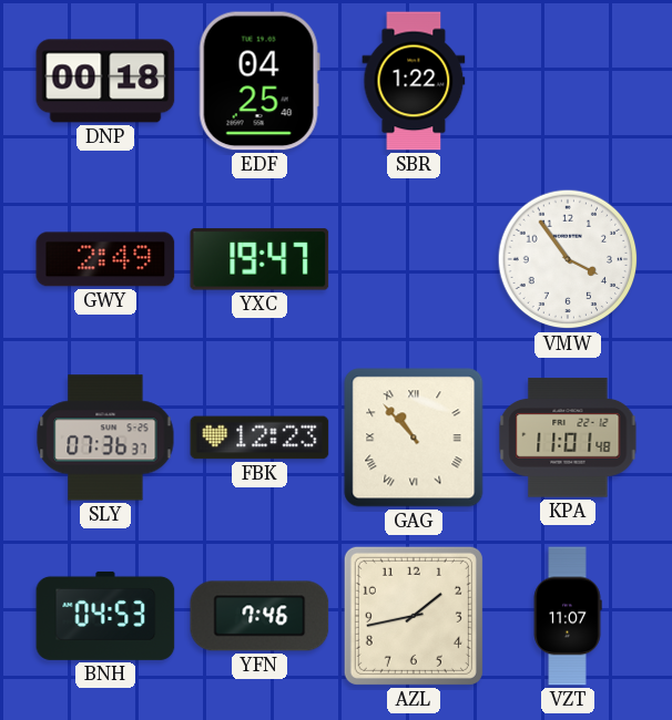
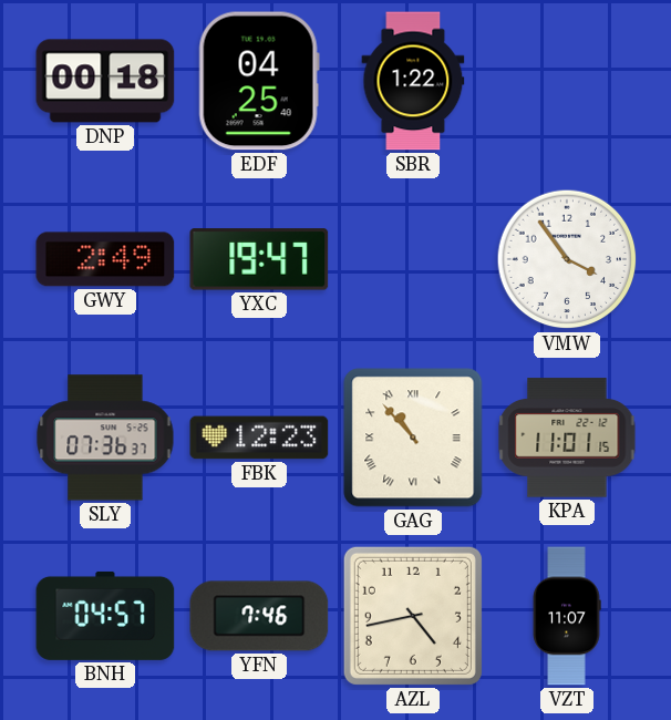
KPA: 11:01:48 -> 11:01:15
BNH: 04:53 -> 04:57
AZL: 1:43 -> 4:43
